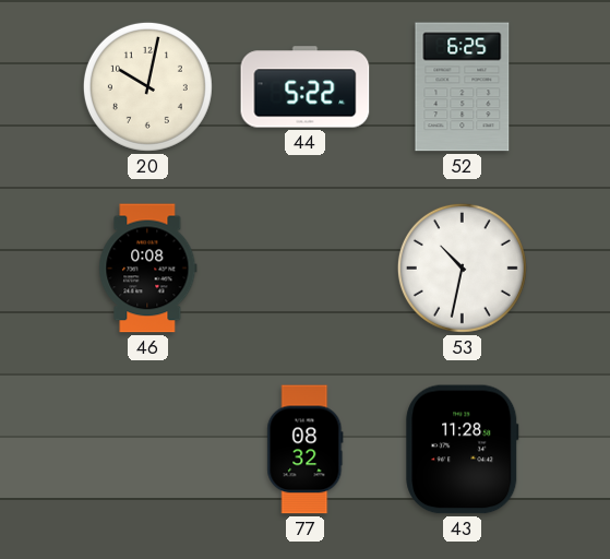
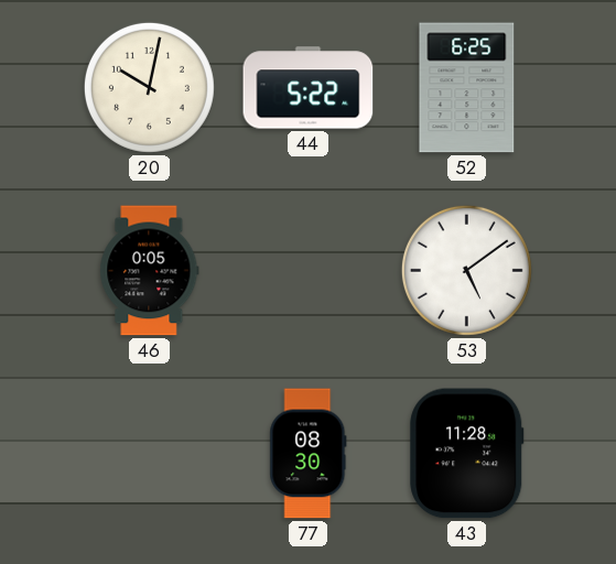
46: 0:08 -> 0:05
53: 10:32 -> 5:09
77: 08:32 -> 08:30
